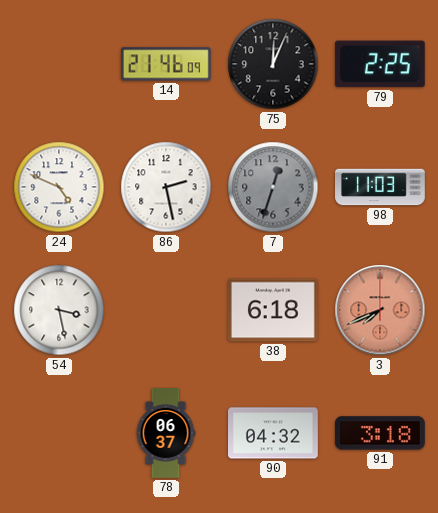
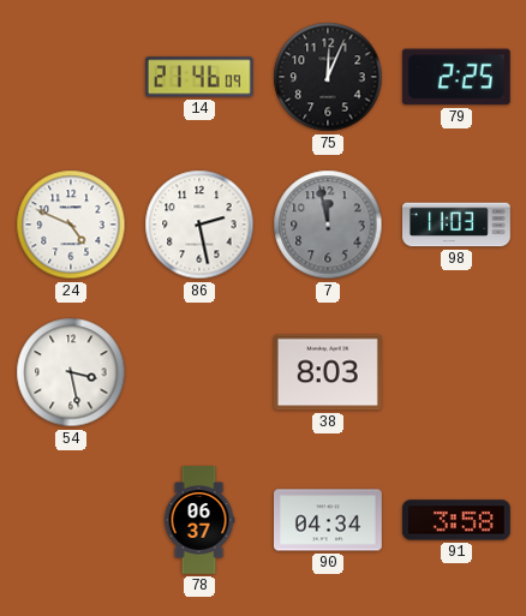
7: 12:33 -> 11:58
38: 6:18 -> 8:03
3: 7:41 -> none
90: 04:32 -> 04:34
91: 3:18 -> 3:58
